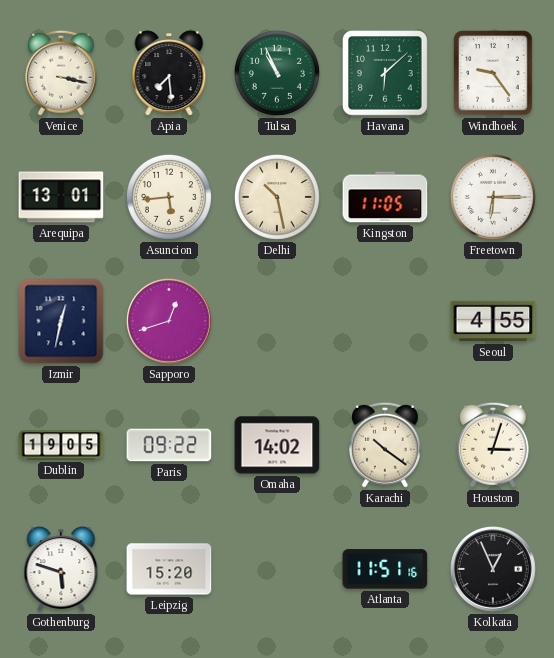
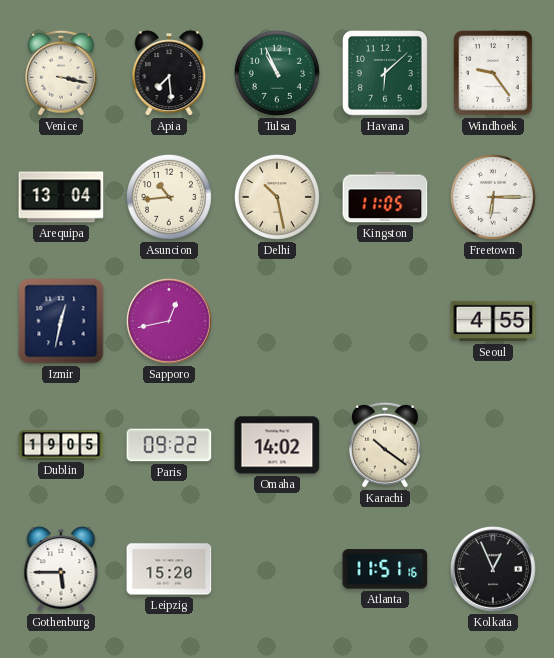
Arequipa: 13:01 -> 13:04
Asuncion: 5:44 -> 10:44
Sapporo: 12:42 -> 12:43
Houston: 3:03 -> none
Gothenburg: 5:48 -> 5:45
